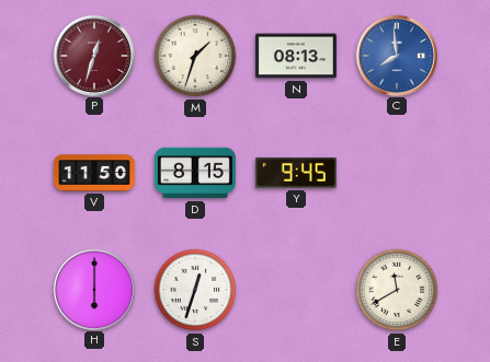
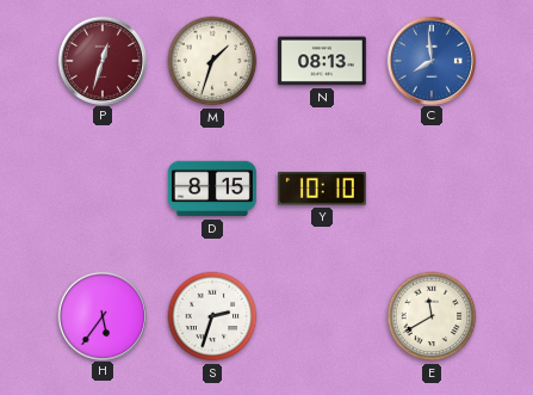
V: 11:50 -> none
Y: 9:45 -> 10:10
H: 6:00 -> 5:36
S: 12:33 -> 2:33
